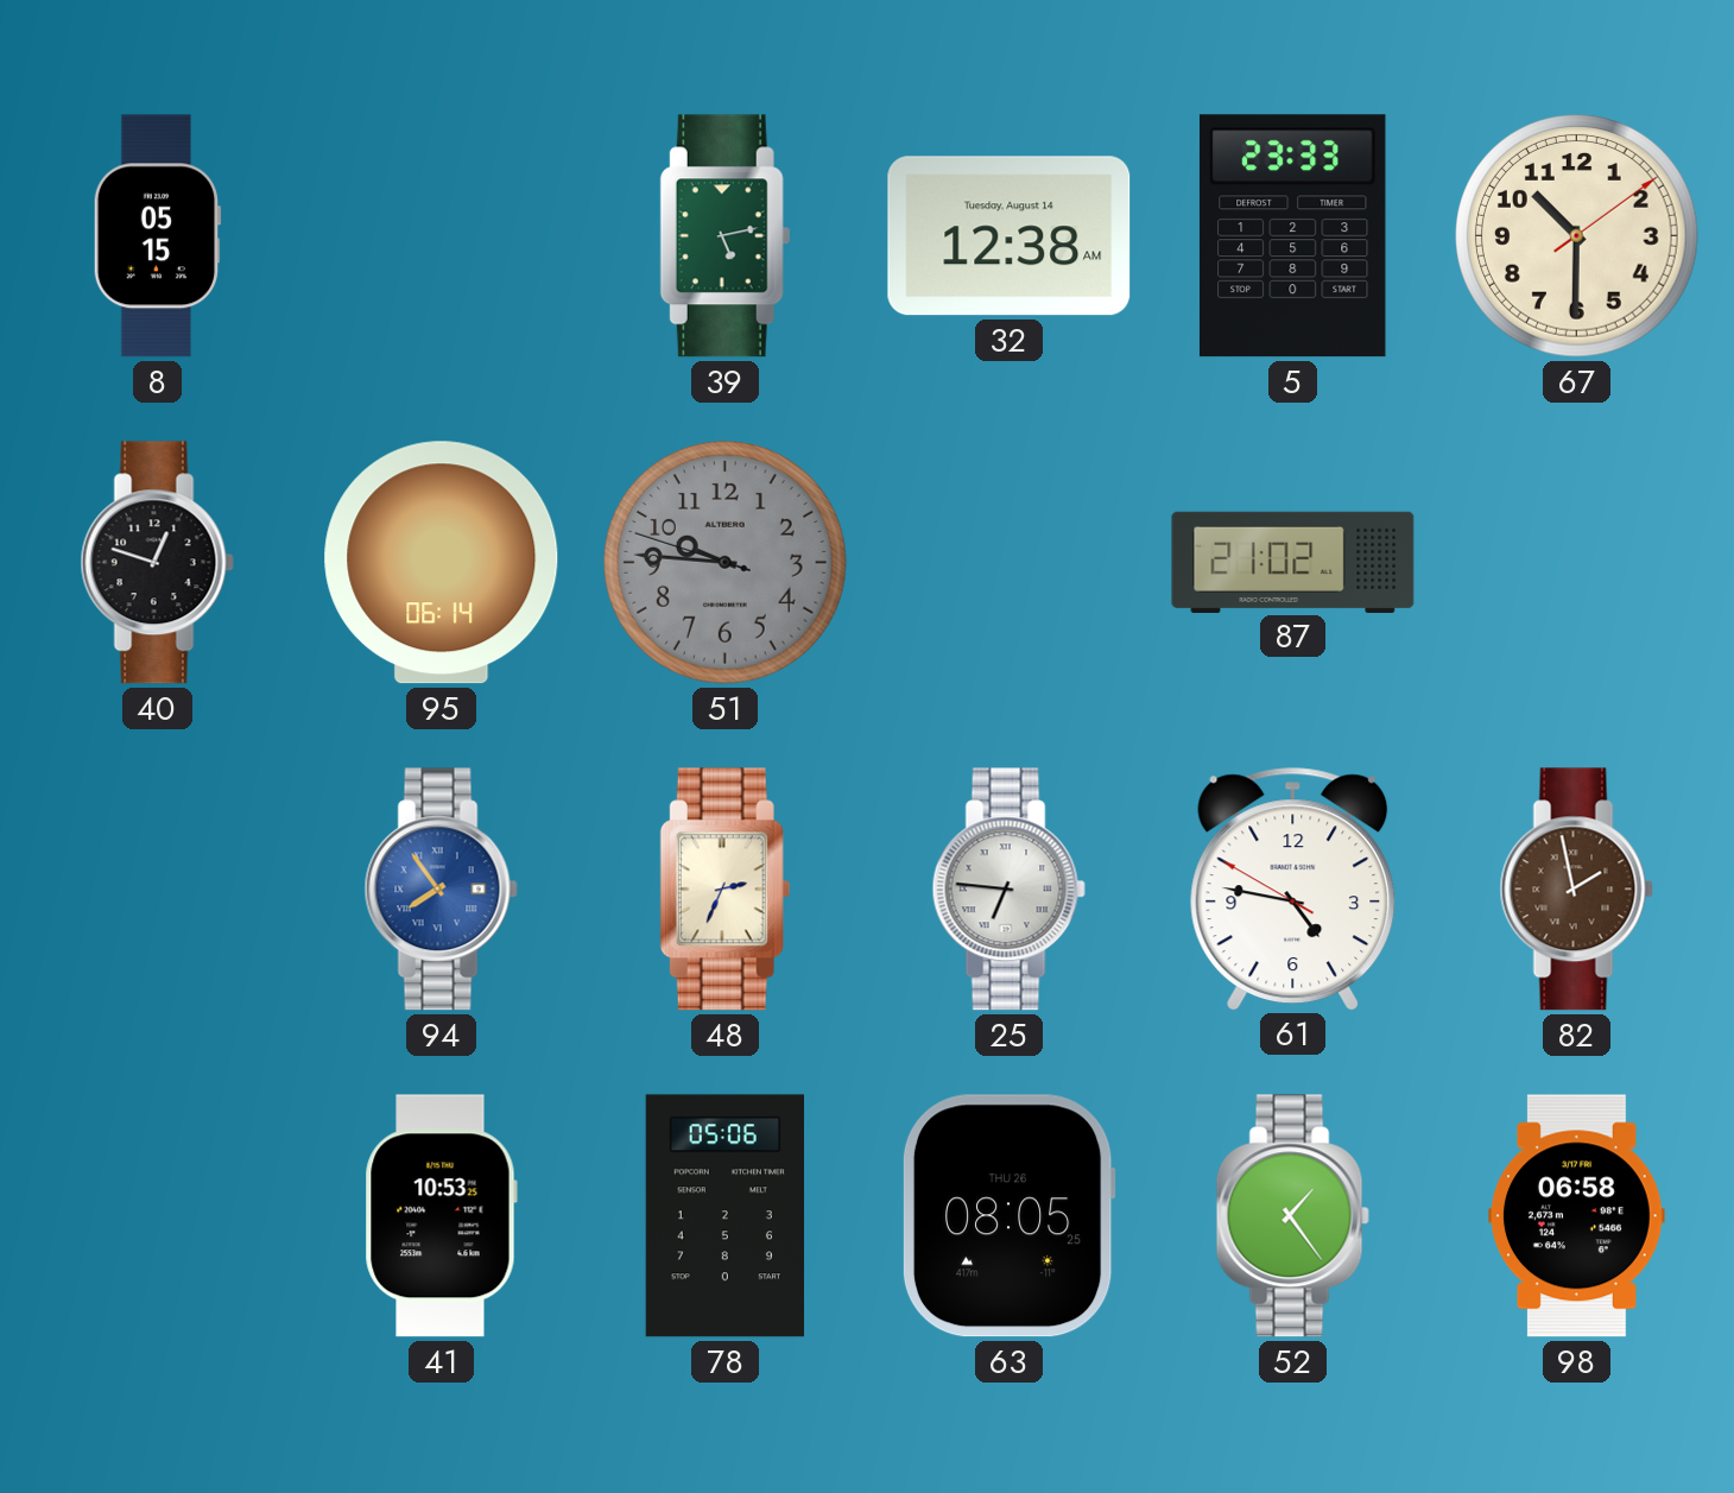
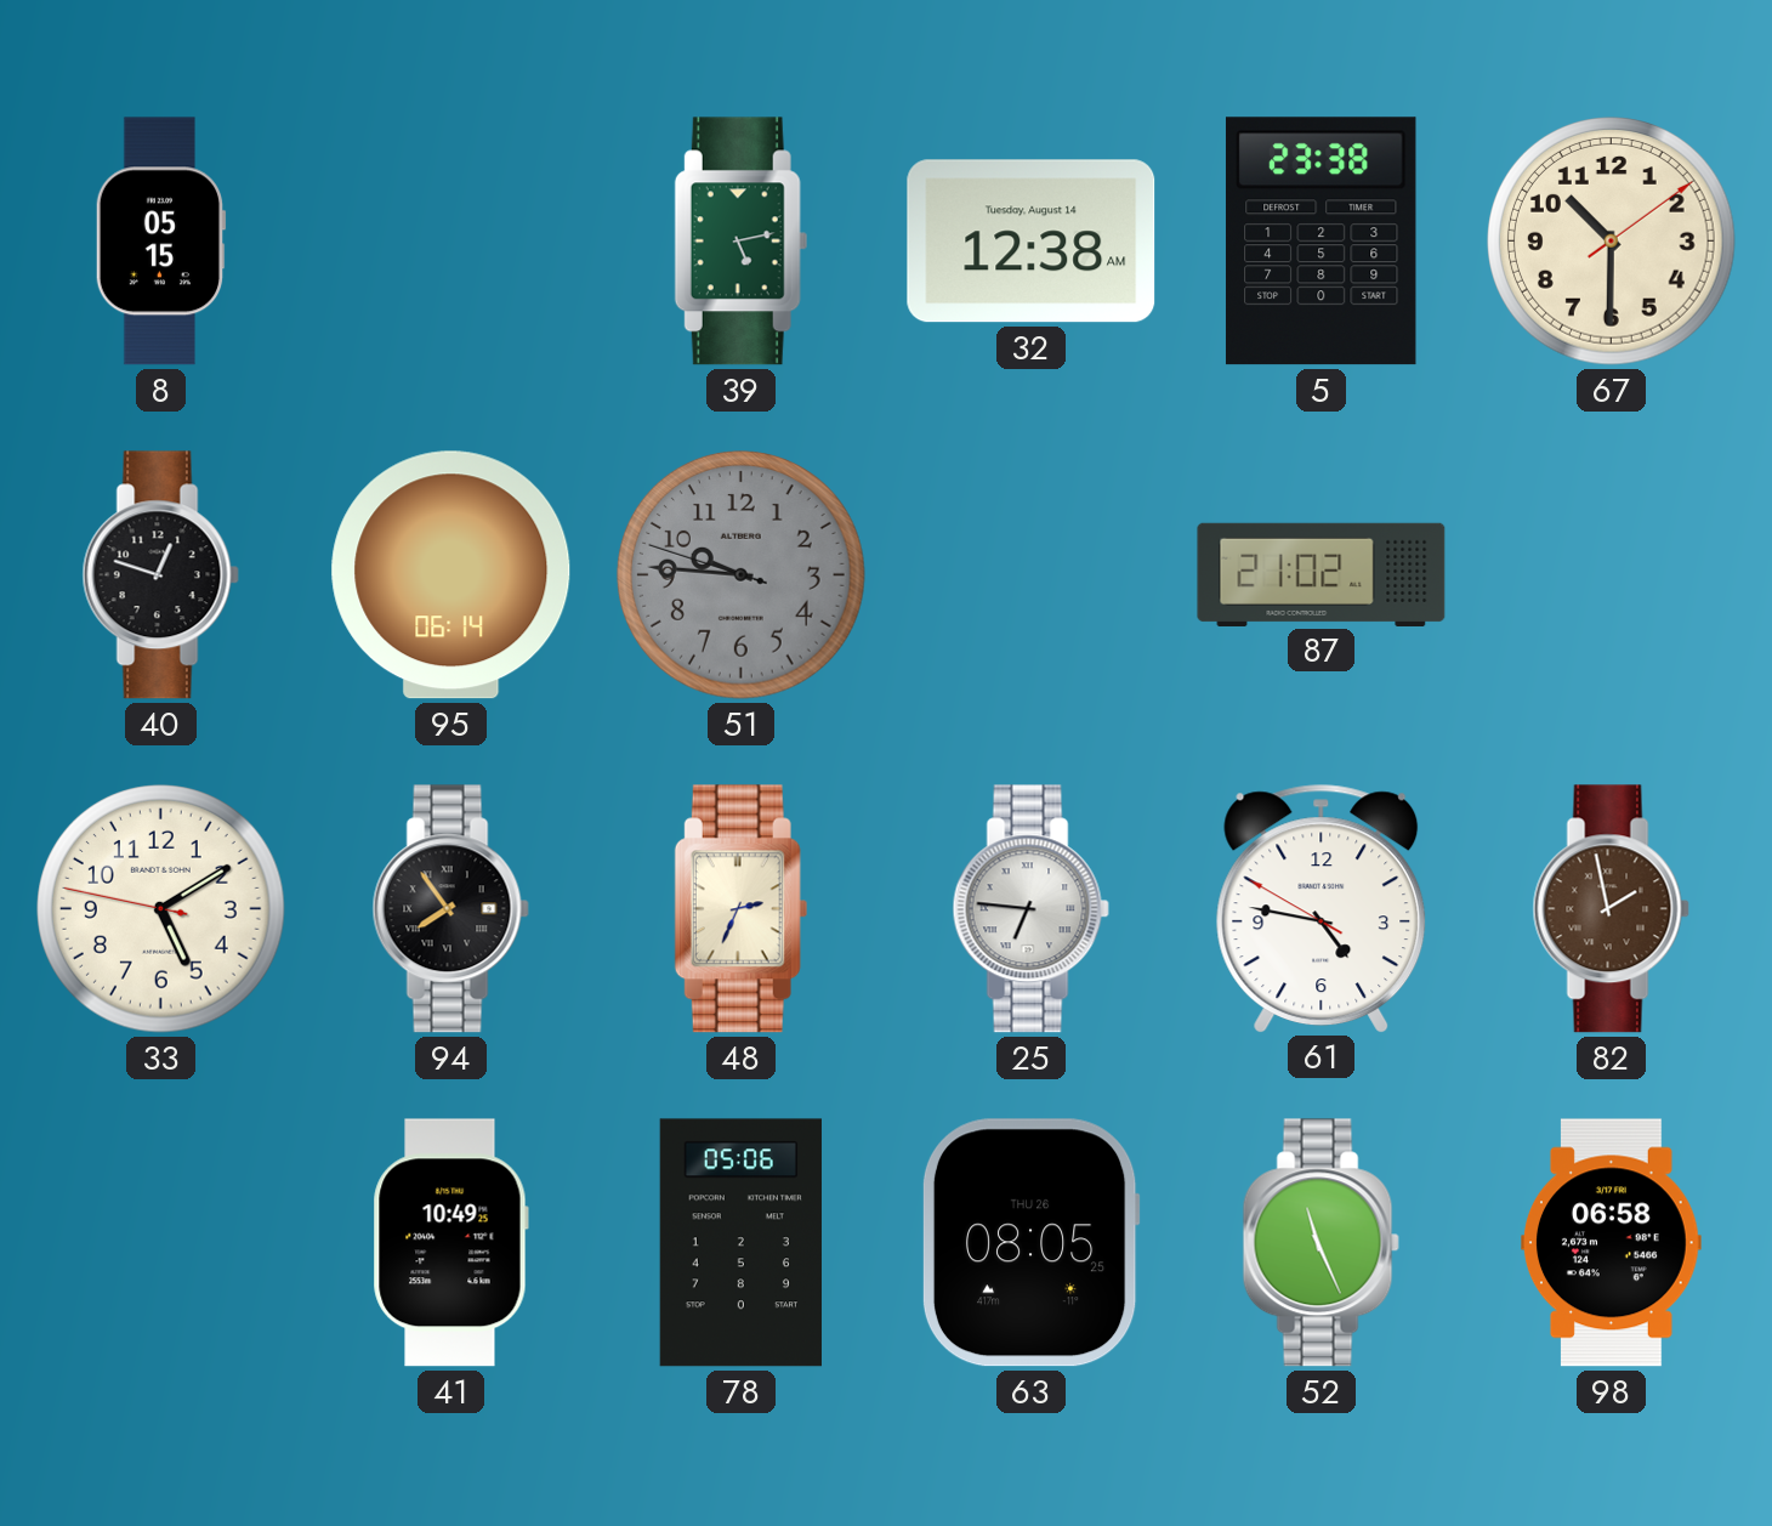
5: 23:33 -> 23:38
33: none -> 5:09
94 dial: blue -> black
41: 10:53 -> 10:49
52: 1:24 -> 11:26
